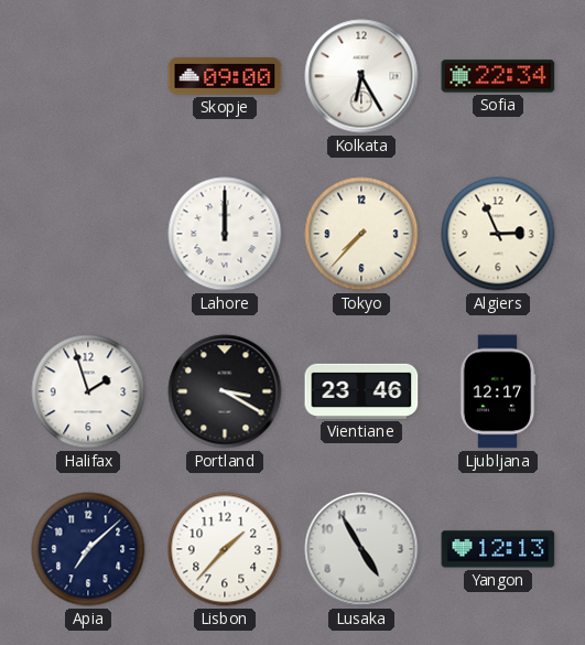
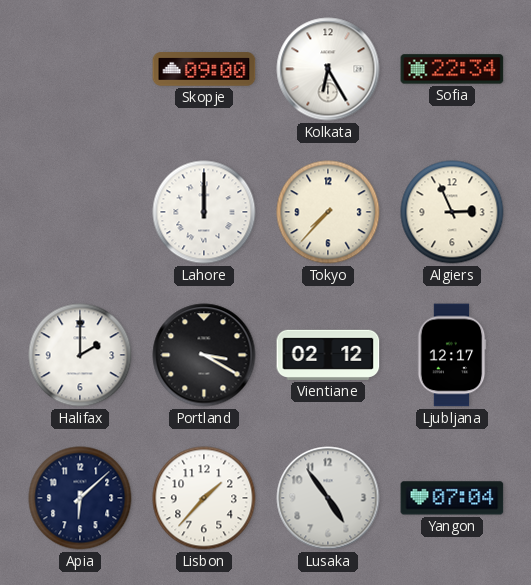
Halifax: 1:57 -> 2:00
Vientiane: 23:46 -> 02:12
Apia: 7:08 -> 6:08
Lusaka: 4:55 -> 4:54
Yangon: 12:13 -> 07:04
